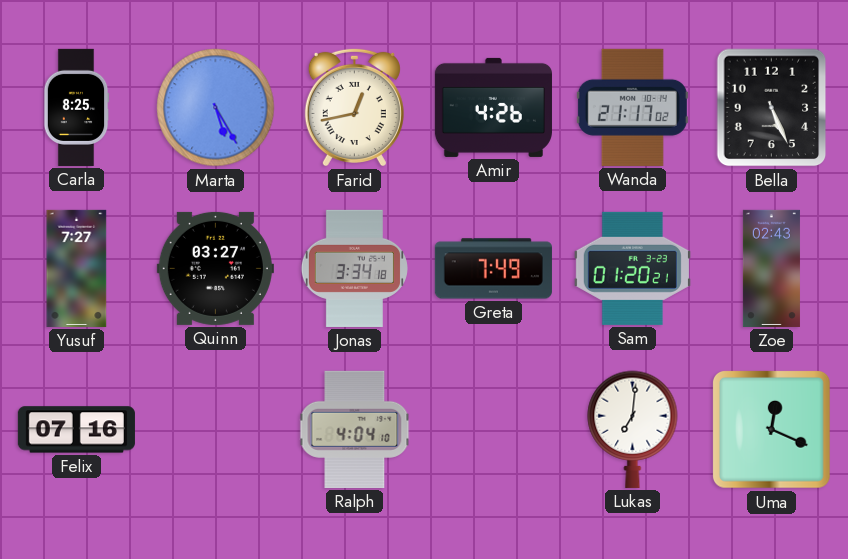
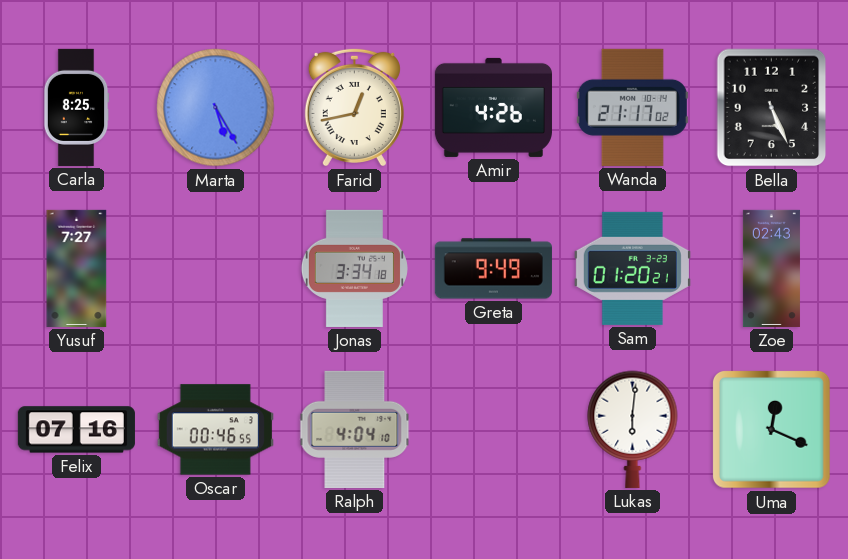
Quinn: 03:27 -> none
Greta: 7:49 -> 9:49
Oscar: none -> 00:46
Lukas: 7:01 -> 6:01
